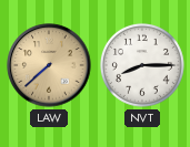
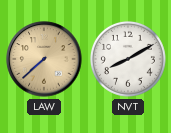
NVT: 8:15 -> 8:10
